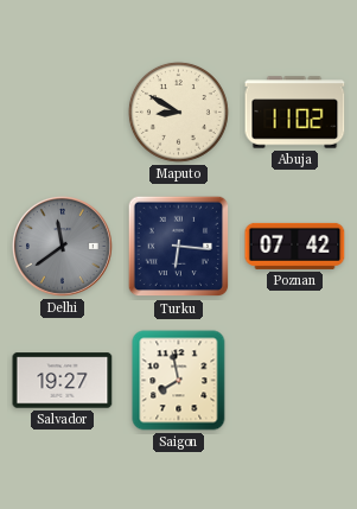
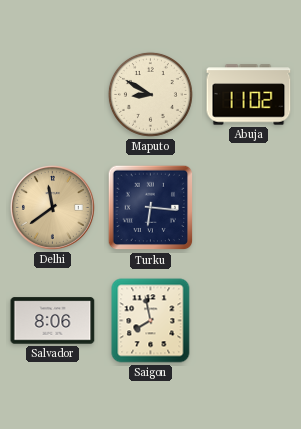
Delhi dial: grey -> champagne
Poznan: 07:42 -> none
Salvador: 19:27 -> 8:06
